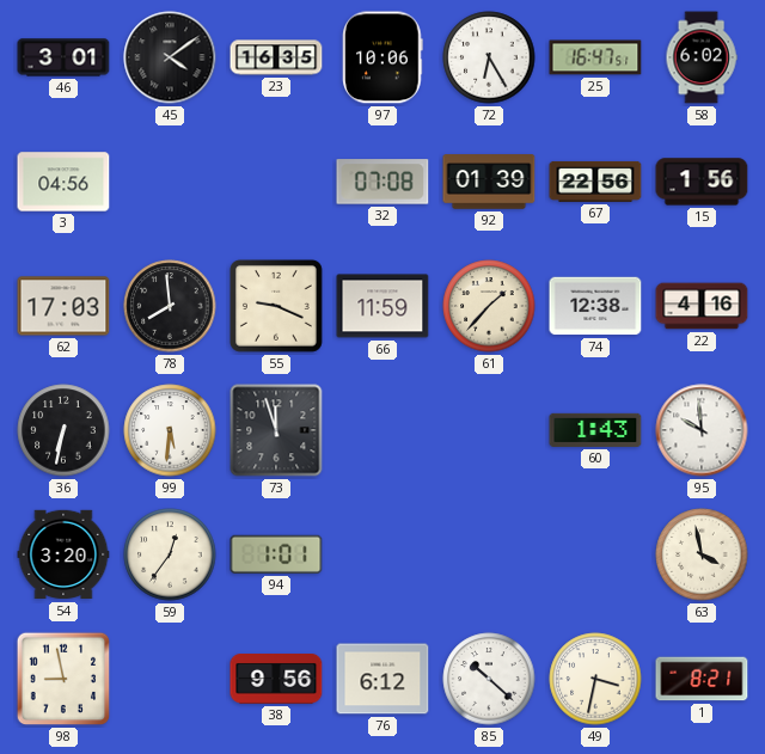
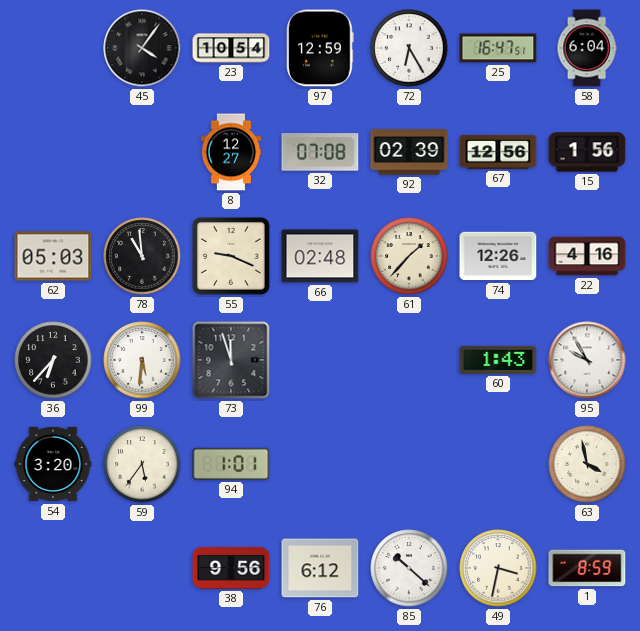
46: 3:01 -> none
45: 4:09 -> 4:06
23: 16:35 -> 10:54
97: 10:06 -> 12:59
58: 6:02 -> 6:04
3: 04:56 -> none
8: none -> 12:27
92: 01:39 -> 02:39
67: 22:56 -> 12:56
62: 17:03 -> 05:03
78: 7:59 -> 10:59
66: 11:59 -> 02:48
74: 12:38 -> 12:26
36: 6:32 -> 6:37
95: 9:59 -> 9:55
59: 12:36 -> 5:36
98: 8:58 -> none
1: 8:21 -> 8:59
